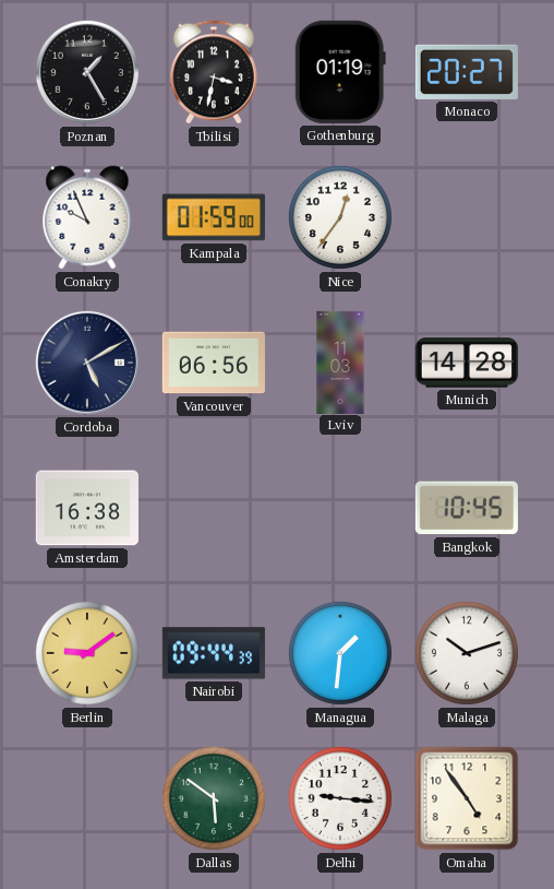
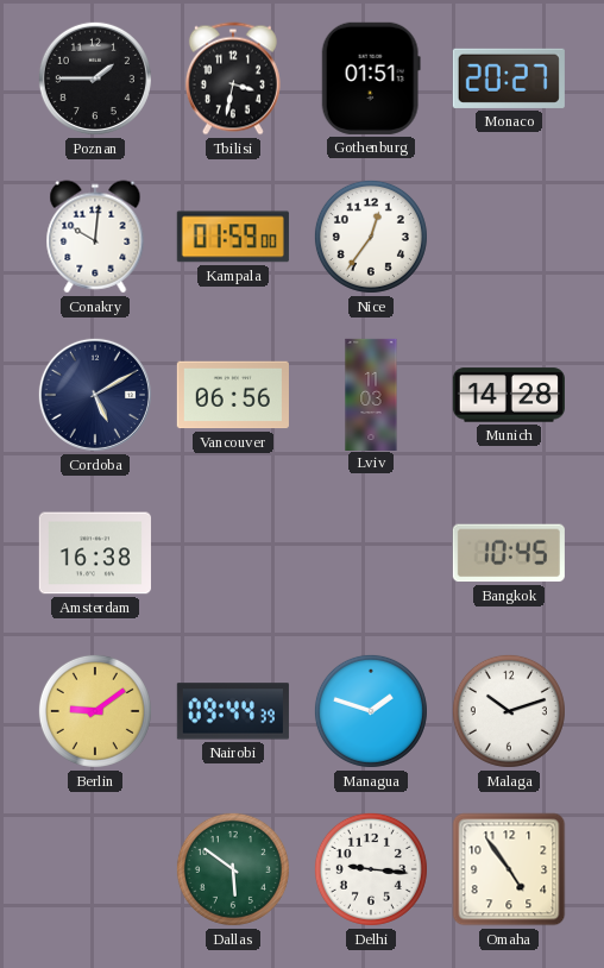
Poznan: 1:25 -> 1:45
Gothenburg: 01:19 -> 01:51
Conakry: 9:56 -> 10:01
Managua: 1:31 -> 1:48
